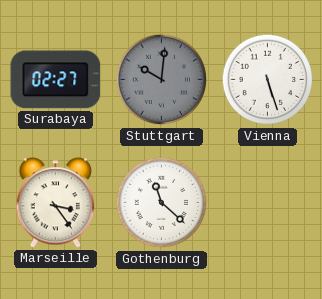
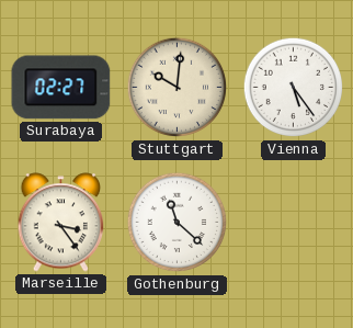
Stuttgart dial: grey -> cream
Vienna: 5:27 -> 5:24
